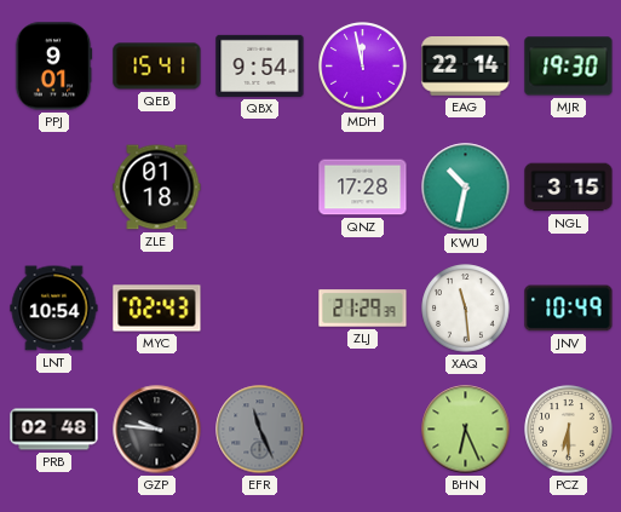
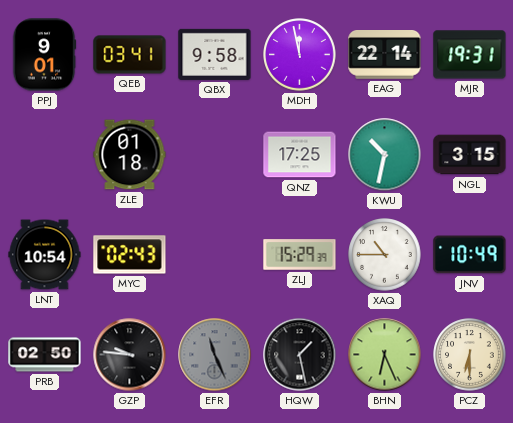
QEB: 15:41 -> 03:41
QBX: 9:54 -> 9:58
MJR: 19:30 -> 19:31
QNZ: 17:28 -> 17:25
ZLJ: 21:29 -> 15:29
XAQ: 11:29 -> 10:45
PRB: 02:48 -> 02:50
HQW: none -> 1:28
